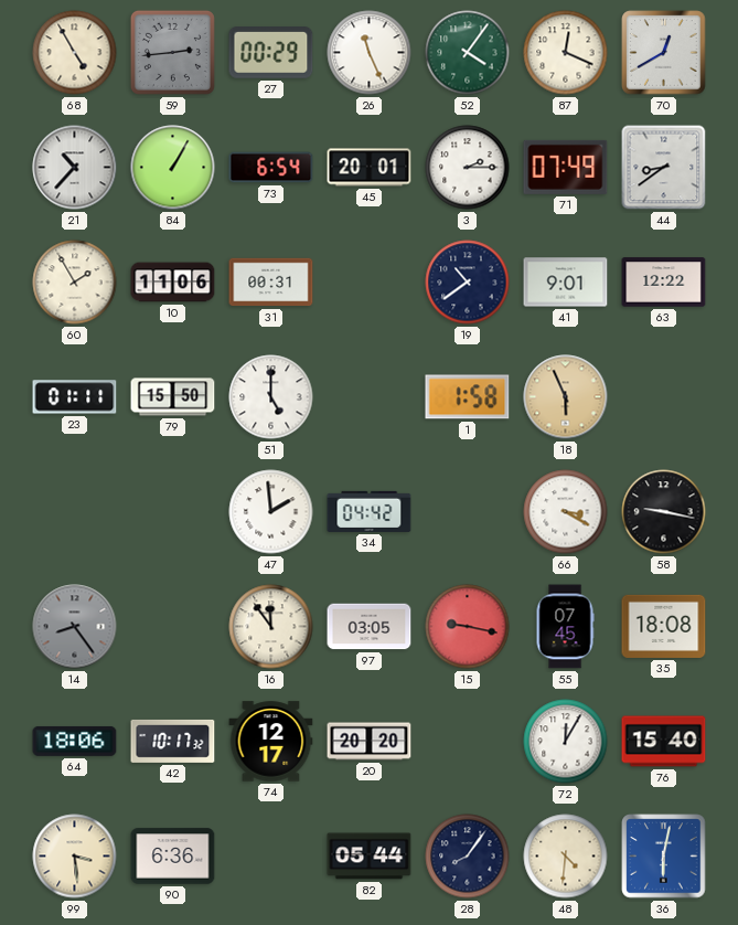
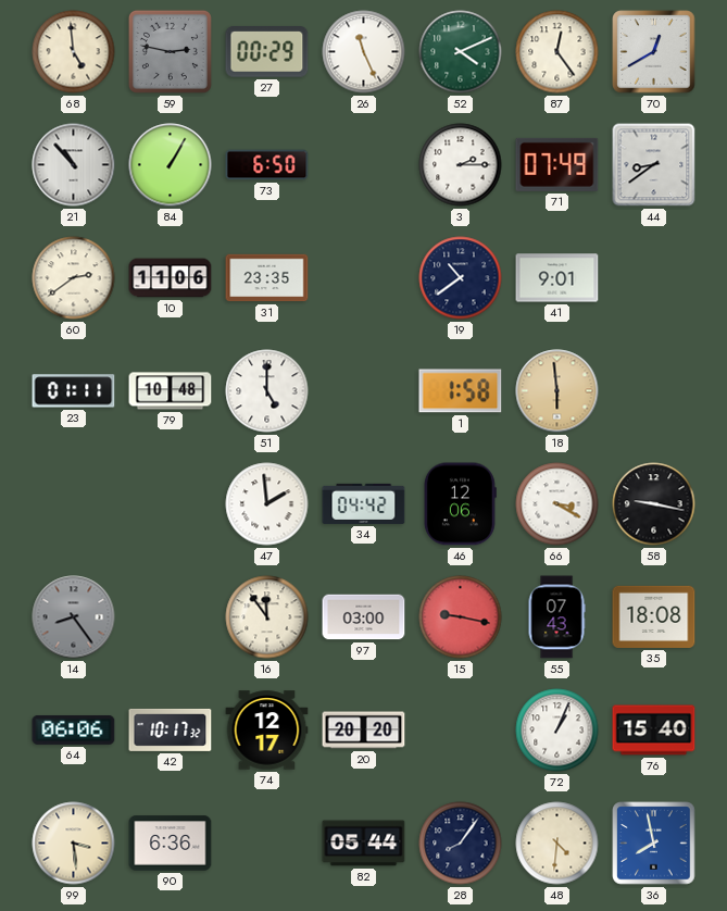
68: 4:55 -> 4:59
59: 2:44 -> 2:47
52: 4:06 -> 4:11
87: 12:19 -> 12:24
21: 10:37 -> 10:53
73: 6:54 -> 6:50
45: 20:01 -> none
60: 1:55 -> 2:39
31: 00:31 -> 23:35
63: 12:22 -> none
79: 15:50 -> 10:48
18: 5:56 -> 5:59
46: none -> 12:06
97: 03:05 -> 03:00
55: 07:45 -> 07:43
64: 18:06 -> 06:06
72: 12:05 -> 1:04
36: 6:02 -> 7:58
